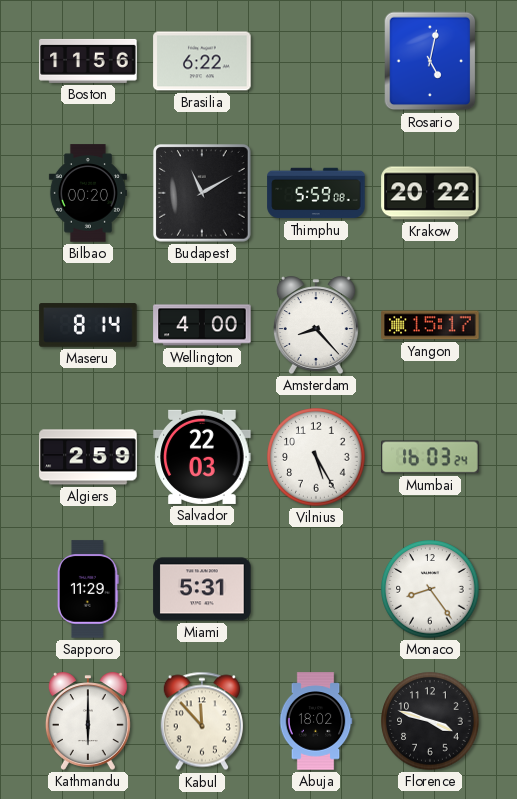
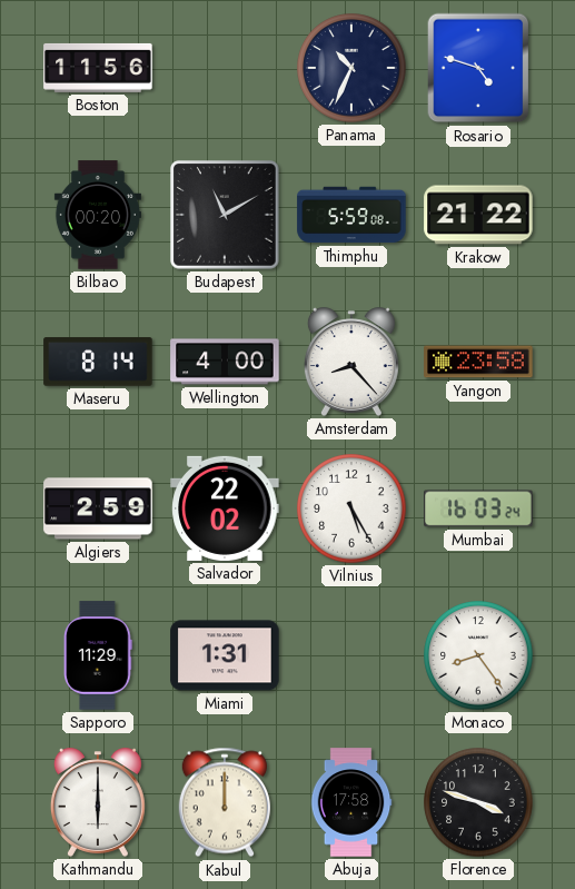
Brasilia: 6:22 -> none
Panama: none -> 10:34
Rosario: 5:02 -> 4:48
Krakow: 20:22 -> 21:22
Yangon: 15:17 -> 23:58
Salvador: 22:03 -> 22:02
Miami: 5:31 -> 1:31
Kabul: 11:53 -> 12:00
Abuja: 18:02 -> 17:58
